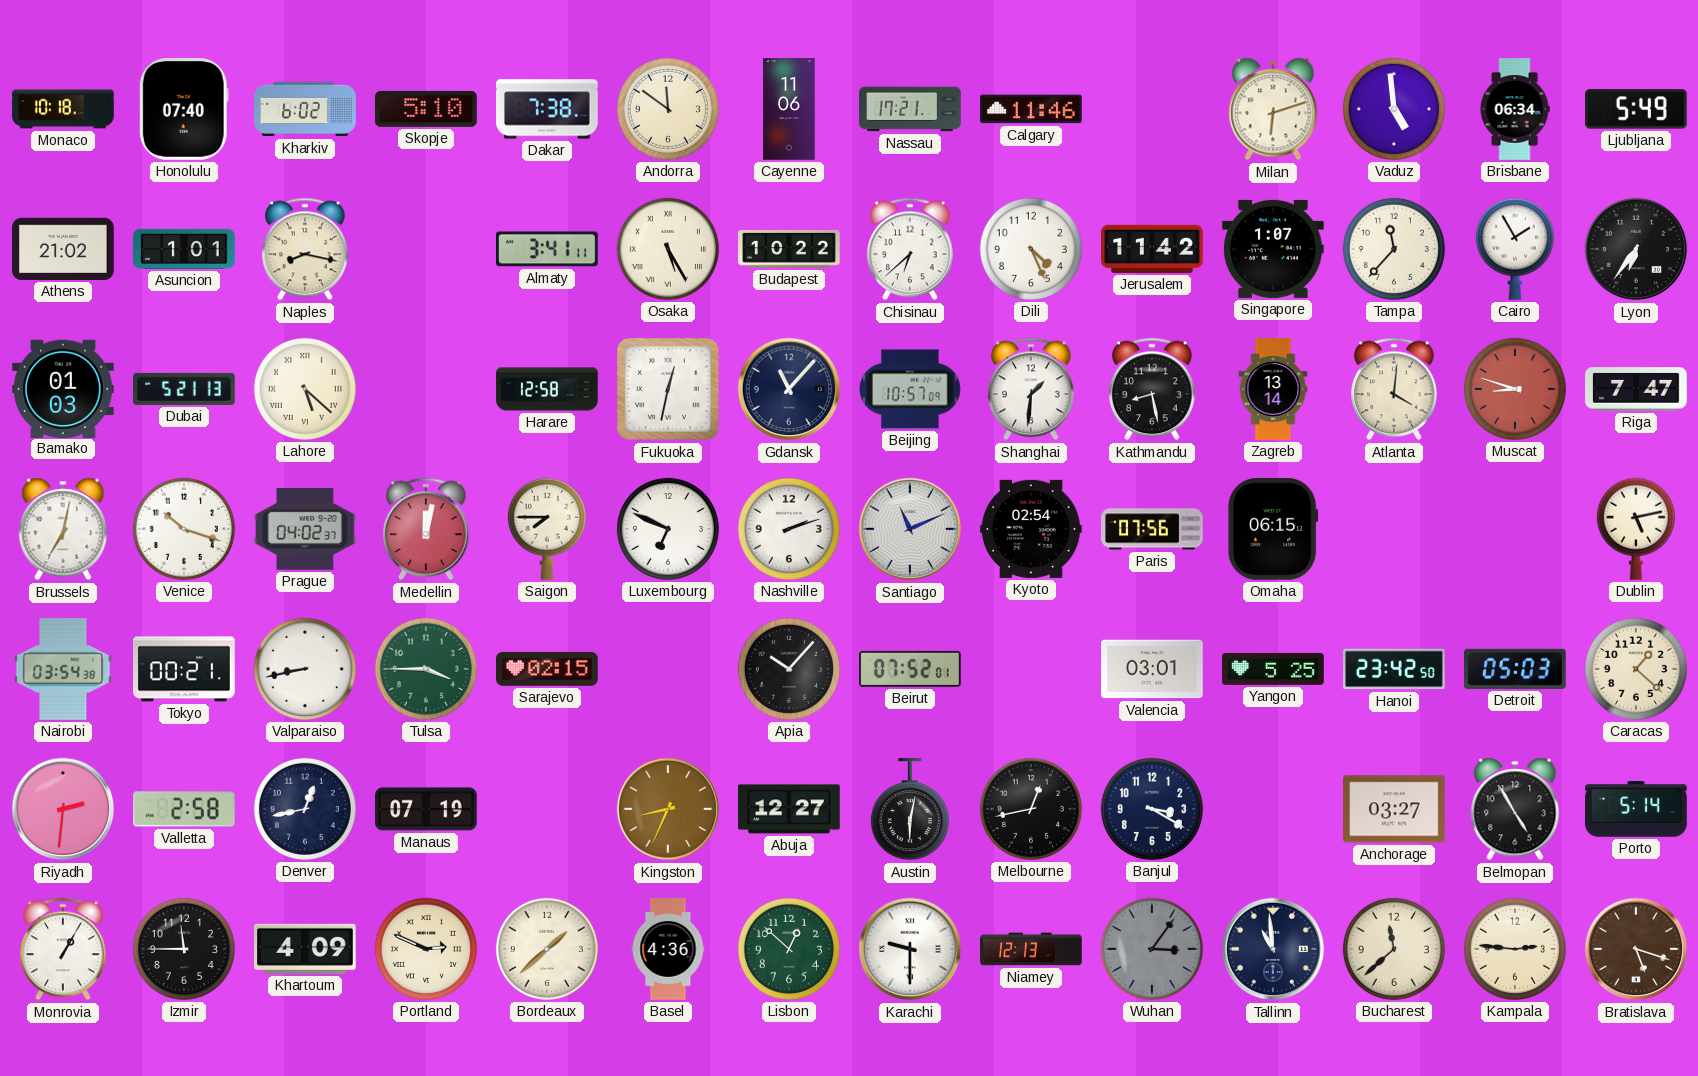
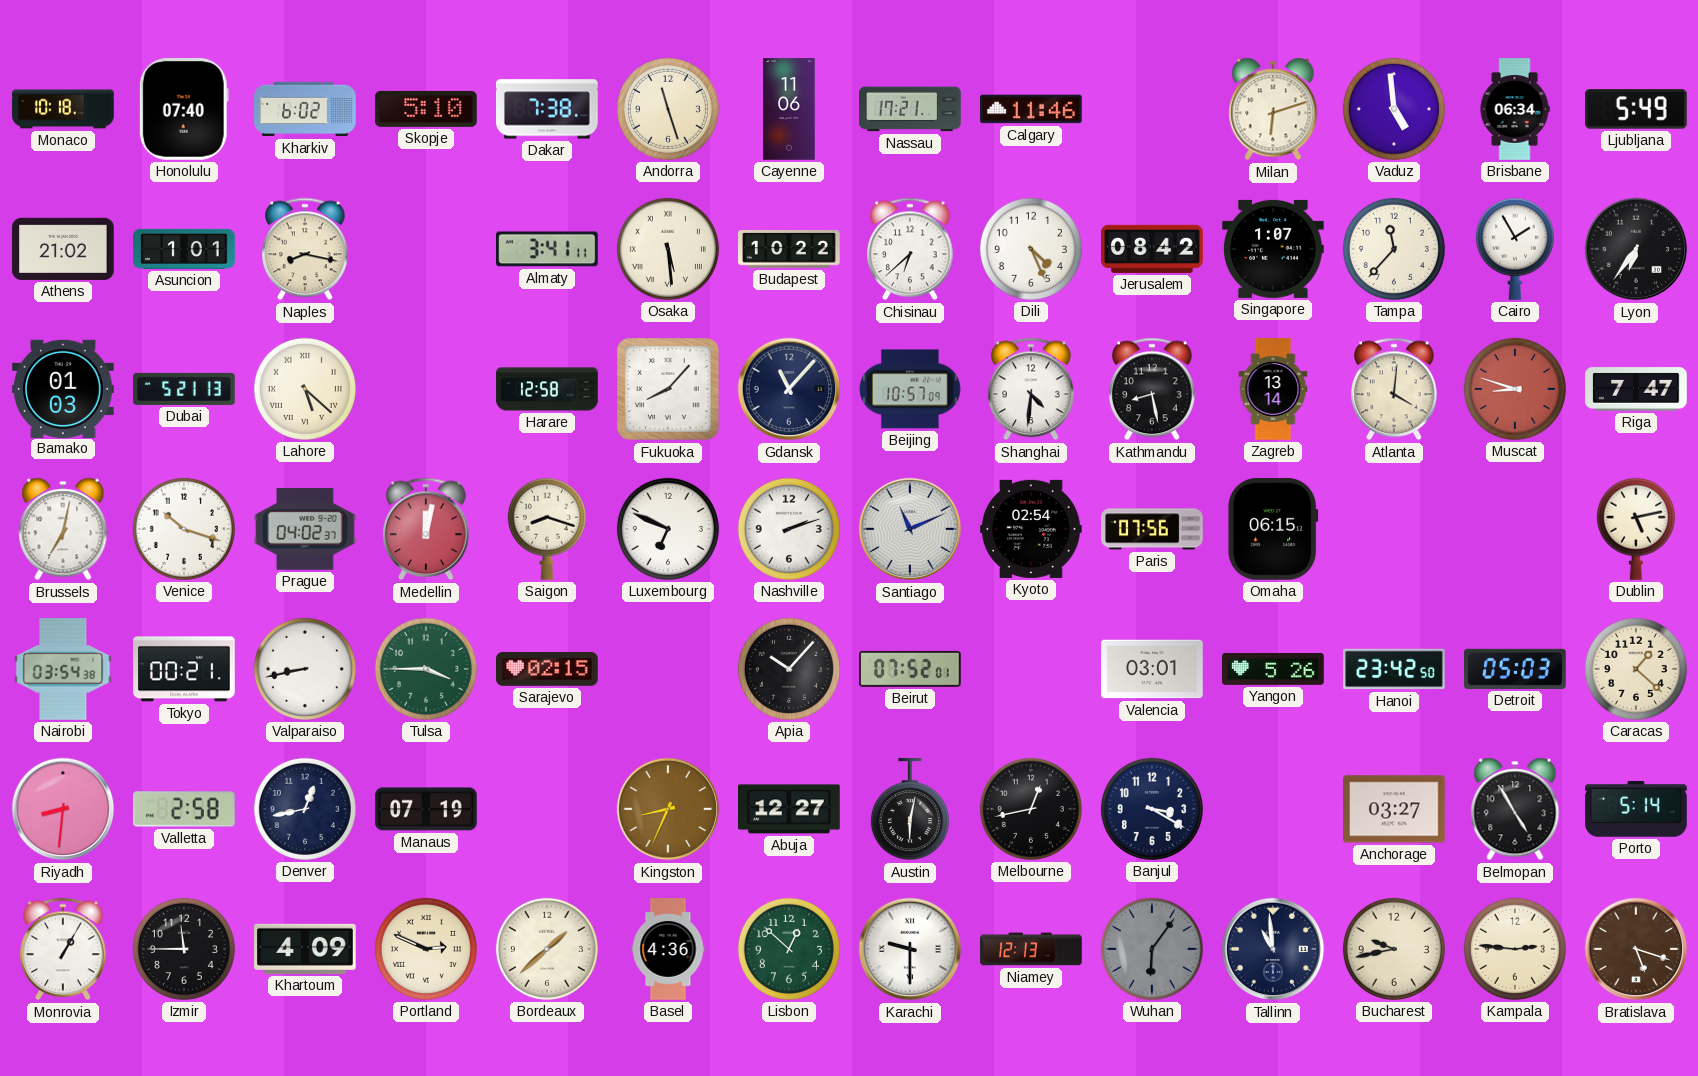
Andorra: 11:51 -> 11:27
Osaka: 5:25 -> 5:29
Jerusalem: 11:42 -> 08:42
Fukuoka: 12:32 -> 8:07
Shanghai: 1:31 -> 4:31
Saigon: 7:45 -> 8:18
Yangon: 5:25 -> 5:26
Riyadh: 2:31 -> 8:31
Wuhan: 3:06 -> 6:06
Bucharest: 11:38 -> 9:43
